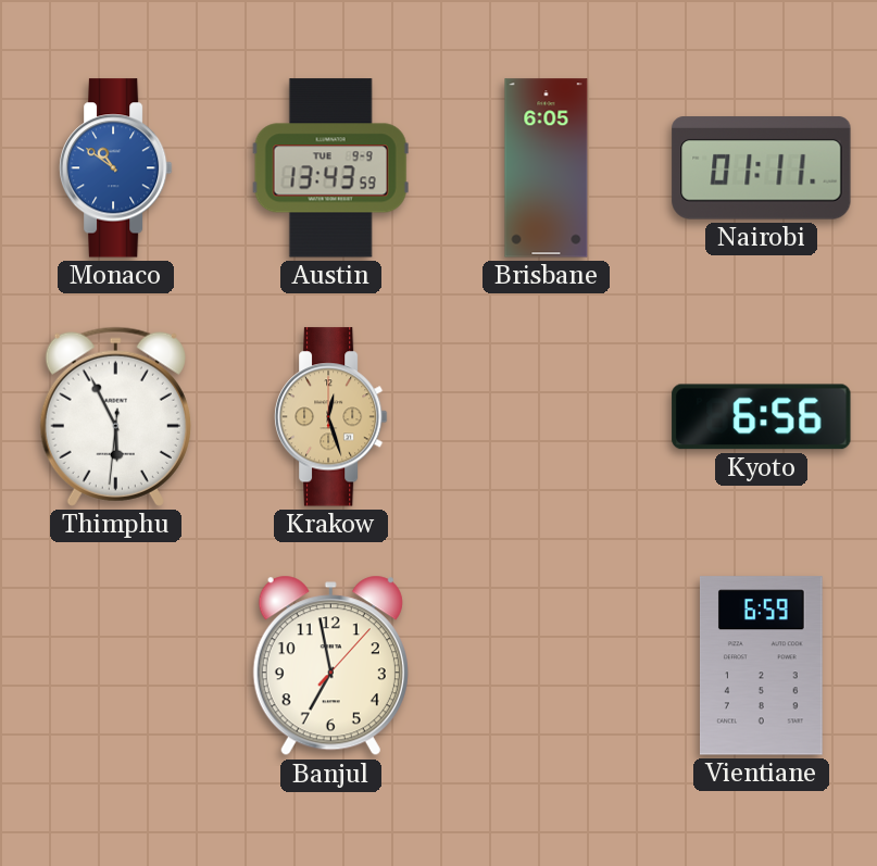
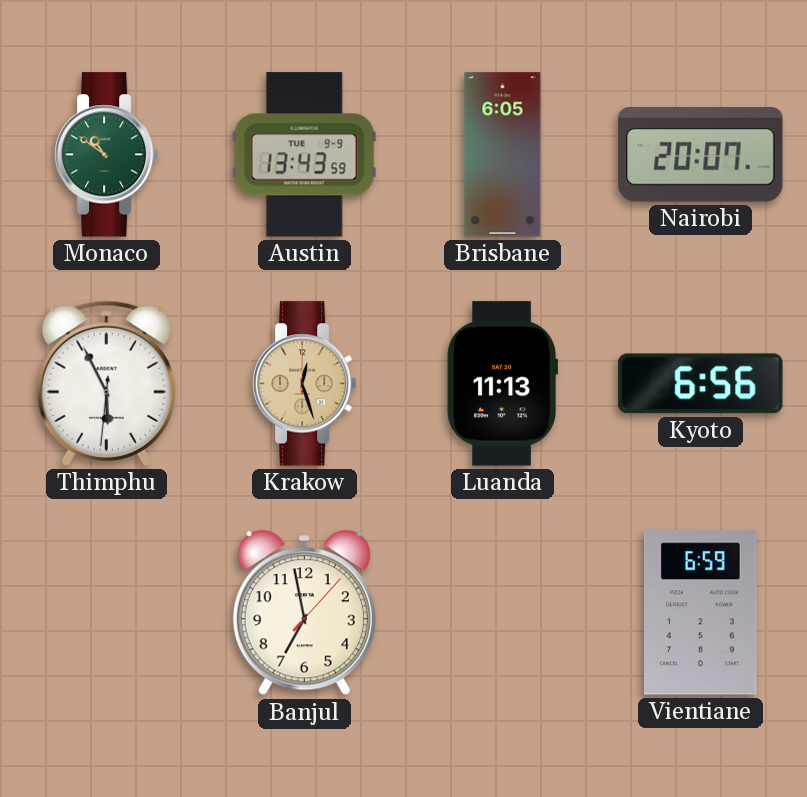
Monaco dial: blue -> green
Nairobi: 01:11 -> 20:07
Luanda: none -> 11:13
